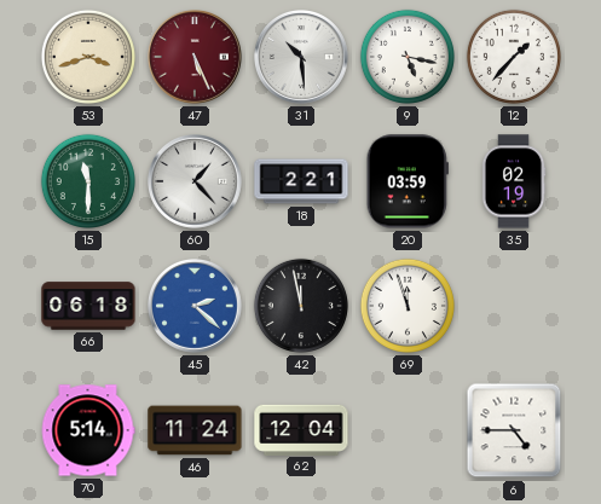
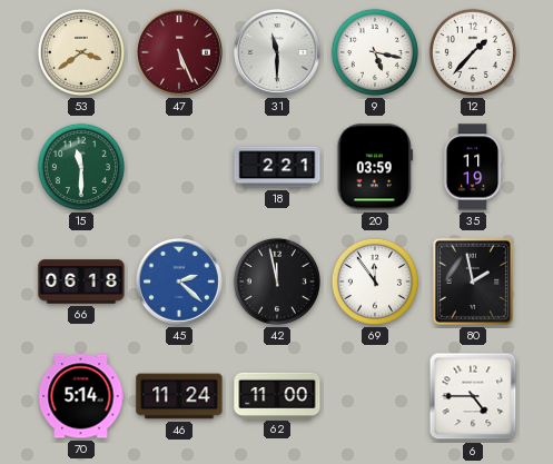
53: 3:42 -> 3:39
31: 10:29 -> 11:30
60: 1:23 -> none
35: 02:19 -> 11:19
69: 11:57 -> 11:54
80: none -> 1:58
62: 12:04 -> 11:00
